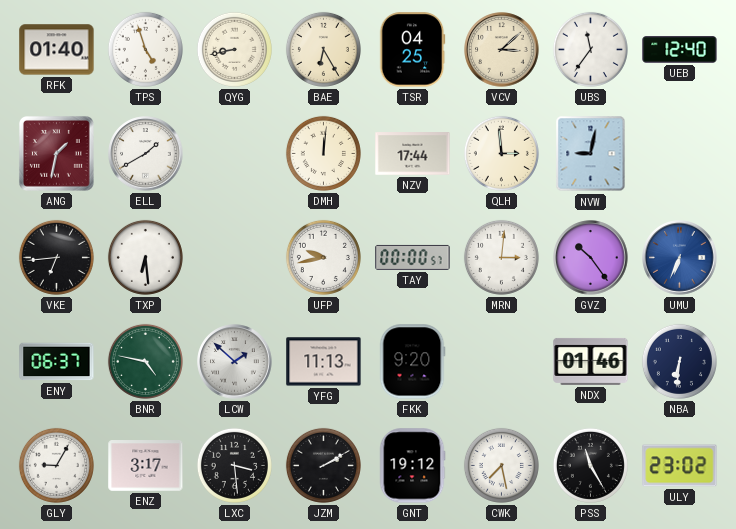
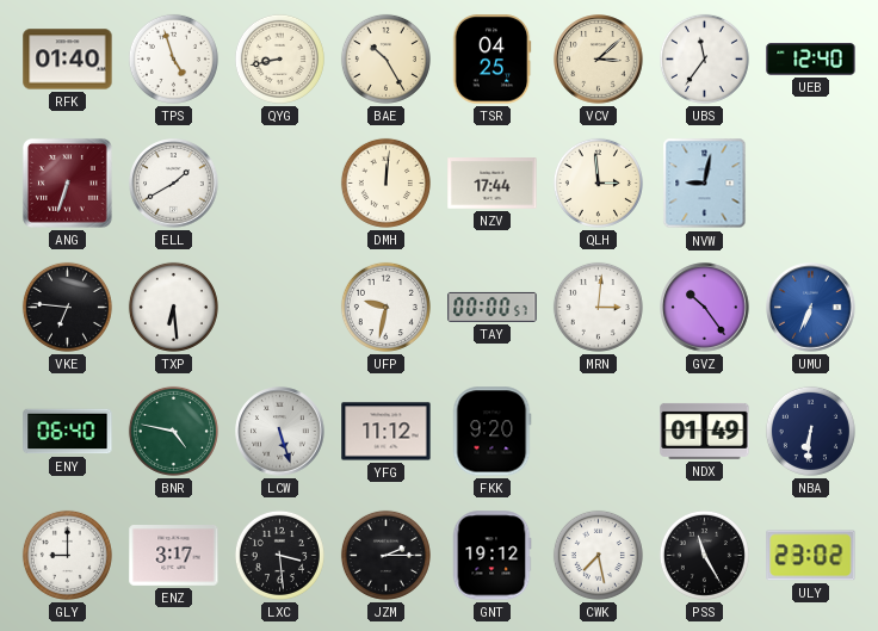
BAE: 6:25 -> 10:25
ANG: 1:32 -> 6:33
VKE: 6:44 -> 6:46
UFP: 9:43 -> 9:32
ENY: 06:37 -> 06:40
LCW: 1:52 -> 5:27
YFG: 11:13 -> 11:12
NDX: 01:46 -> 01:49
GLY: 9:05 -> 9:00
JZM: 2:10 -> 2:15
